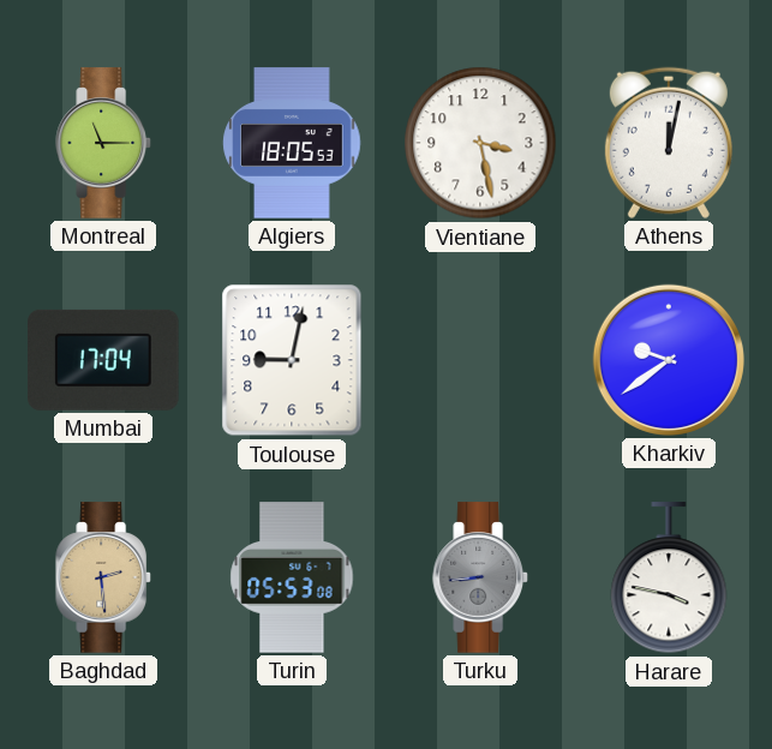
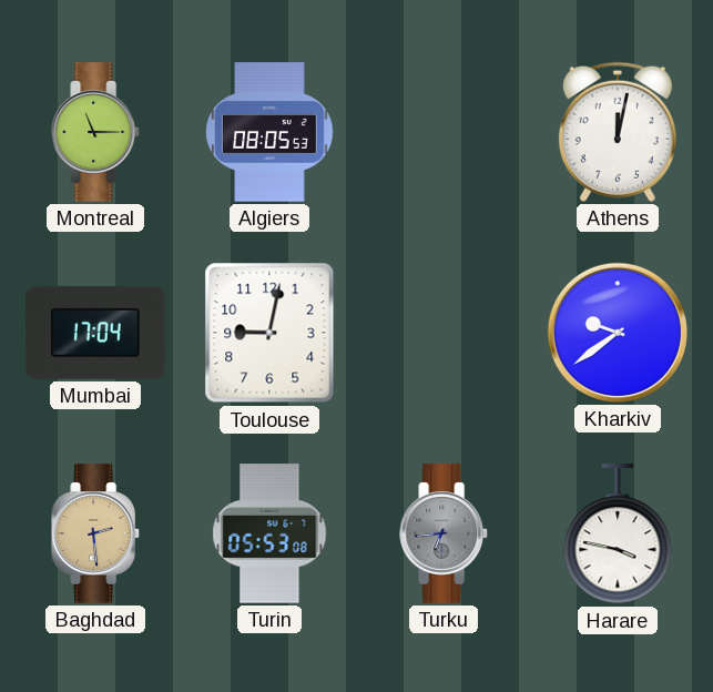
Algiers: 18:05 -> 08:05
Vientiane: 3:28 -> none
Turku: 8:44 -> 6:44
